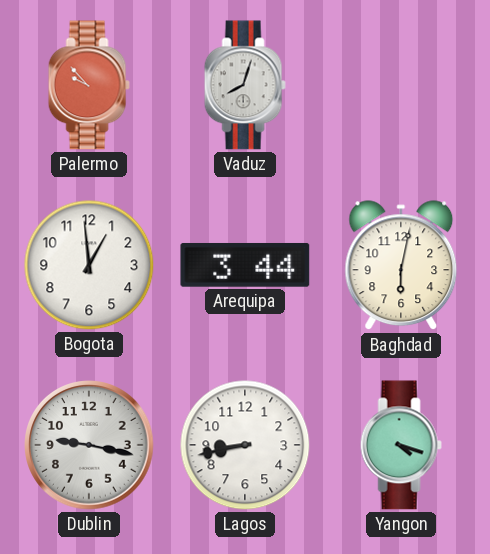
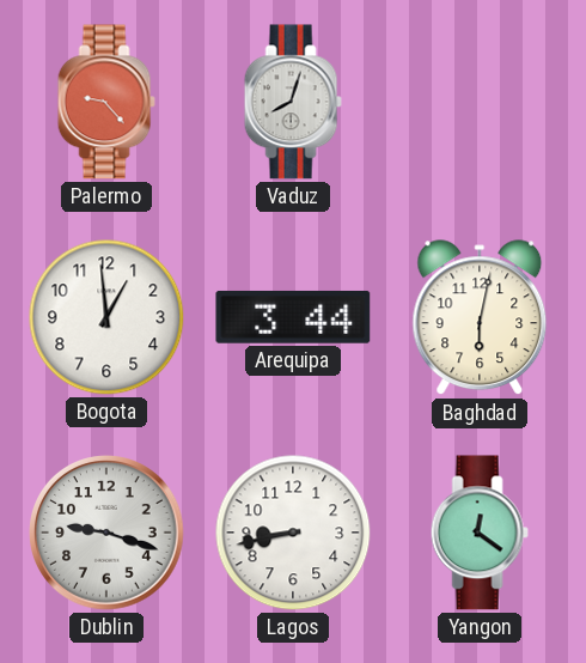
Palermo: 9:53 -> 9:23
Dublin: 9:17 -> 9:18
Yangon: 4:18 -> 12:21
